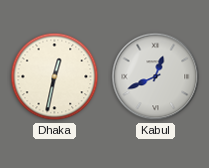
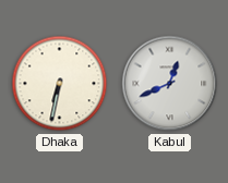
Dhaka: 12:32 -> 6:32
